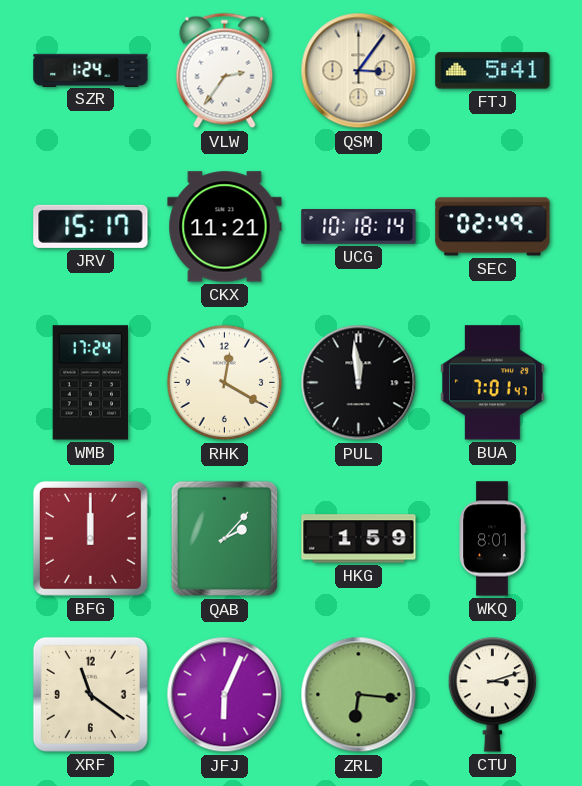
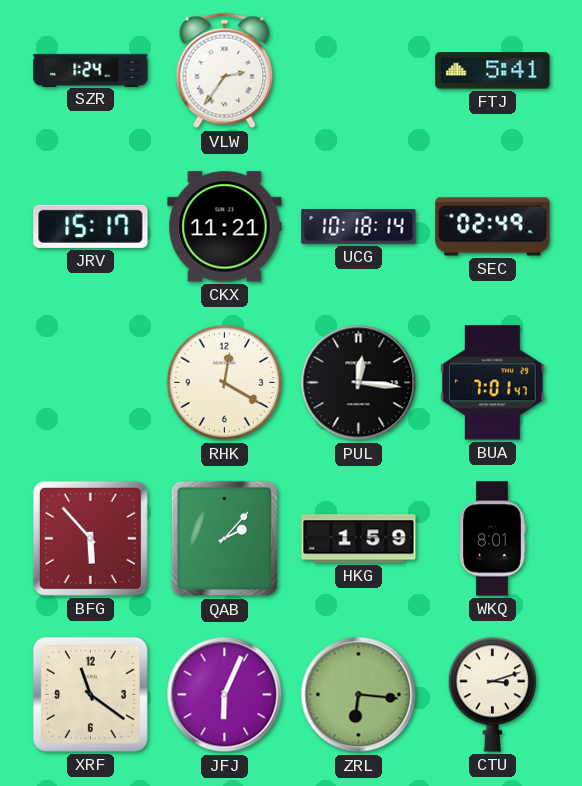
QSM: 3:06 -> none
WMB: 17:24 -> none
PUL: 11:59 -> 12:16
BFG: 12:00 -> 5:53
